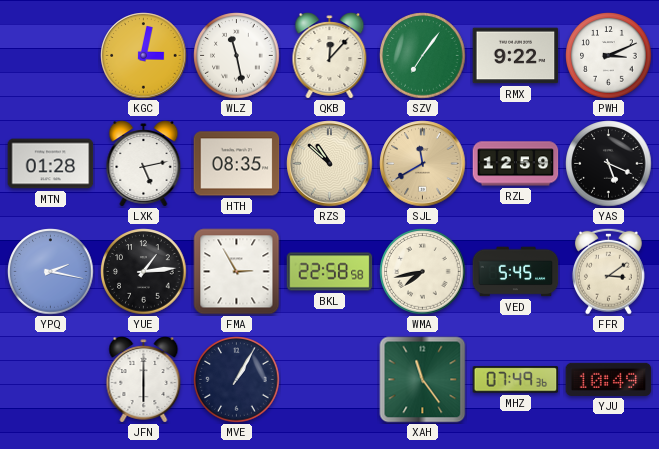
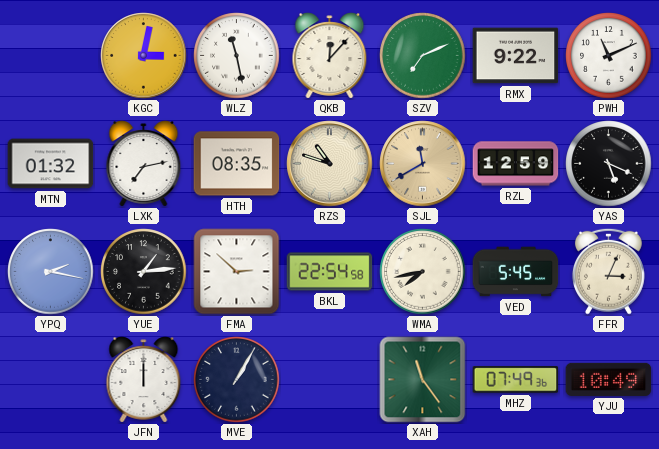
SZV: 7:06 -> 7:11
PWH: 3:11 -> 11:11
MTN: 01:28 -> 01:32
LXK: 5:13 -> 7:13
RZS: 10:52 -> 10:48
FMA: 2:55 -> 2:52
BKL: 22:58 -> 22:54
FFR: 3:09 -> 3:04
JFN: 6:00 -> 12:00
